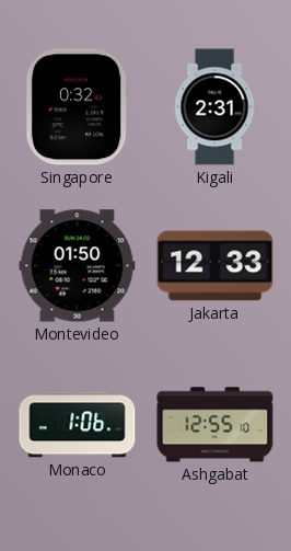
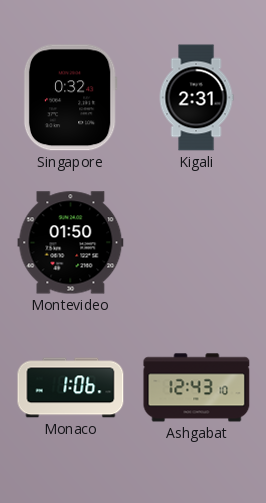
Jakarta: 12:33 -> none
Ashgabat: 12:55 -> 12:43
